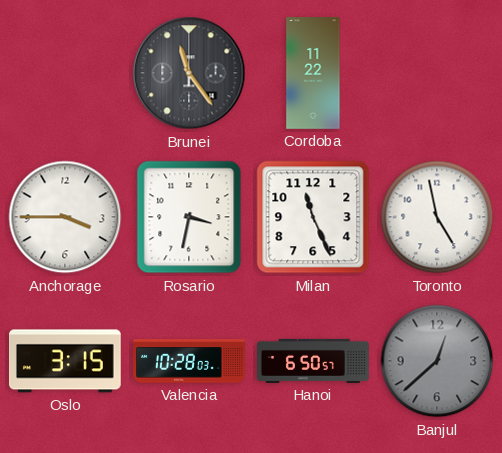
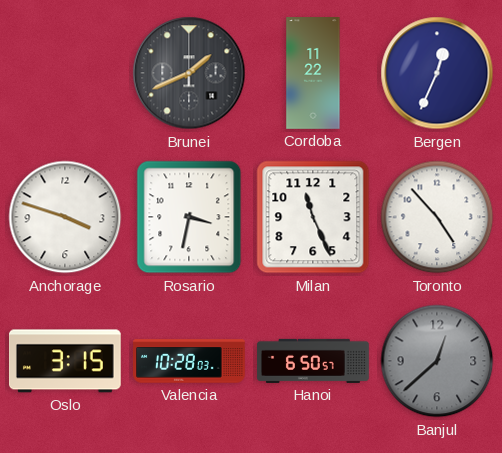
Brunei: 11:24 -> 1:41
Bergen: none -> 12:34
Anchorage: 3:45 -> 3:48
Toronto: 4:58 -> 4:53
